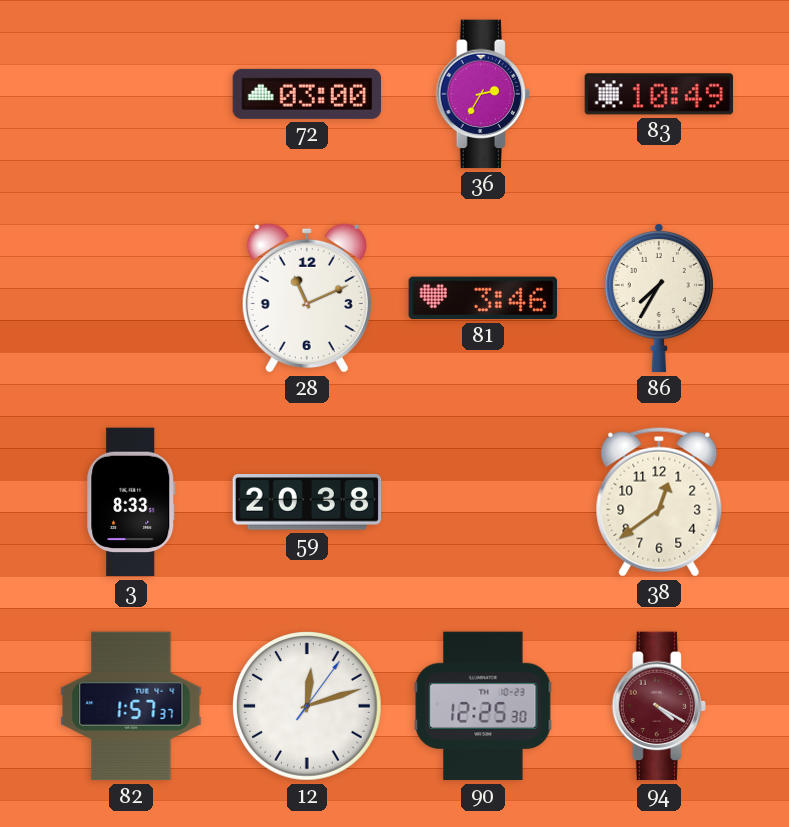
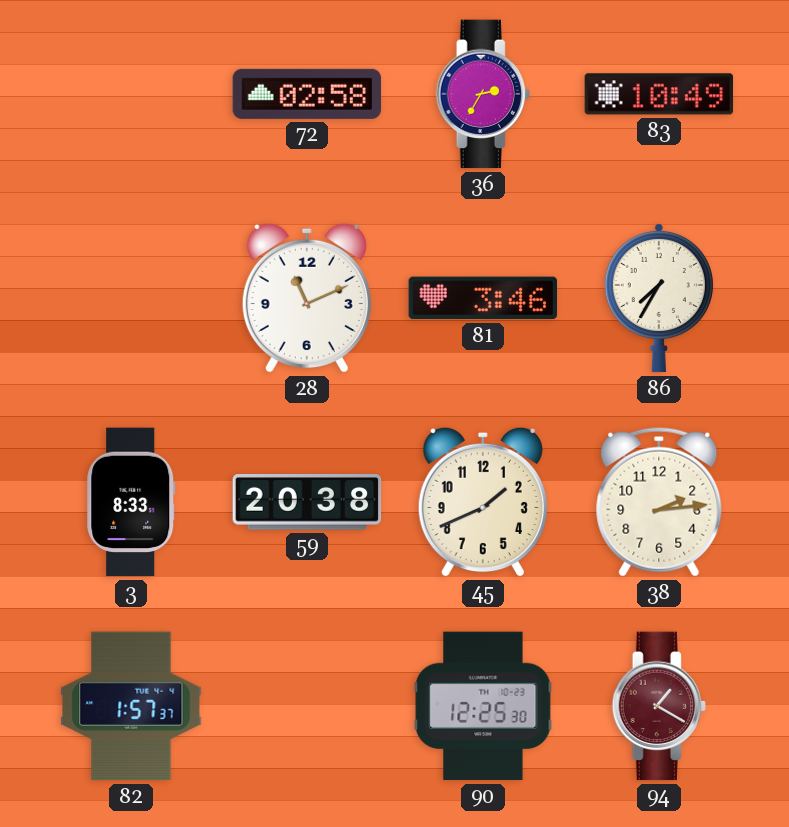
72: 03:00 -> 02:58
45: none -> 1:41
38: 12:39 -> 2:14
12: 12:12 -> none
94: 4:20 -> 1:20
